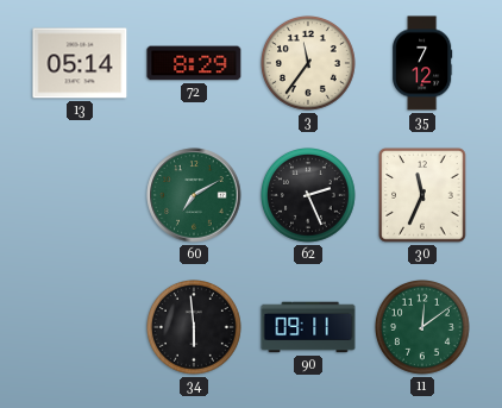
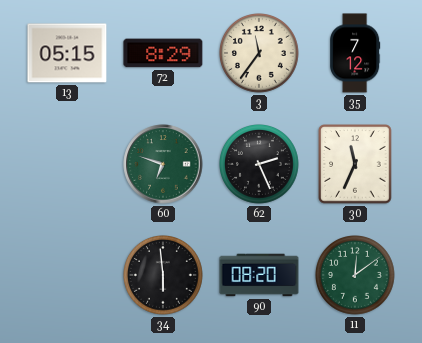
13: 05:14 -> 05:15
60: 7:10 -> 6:48
90: 09:11 -> 08:20
